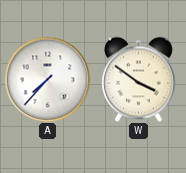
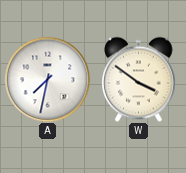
A: 7:37 -> 7:32
